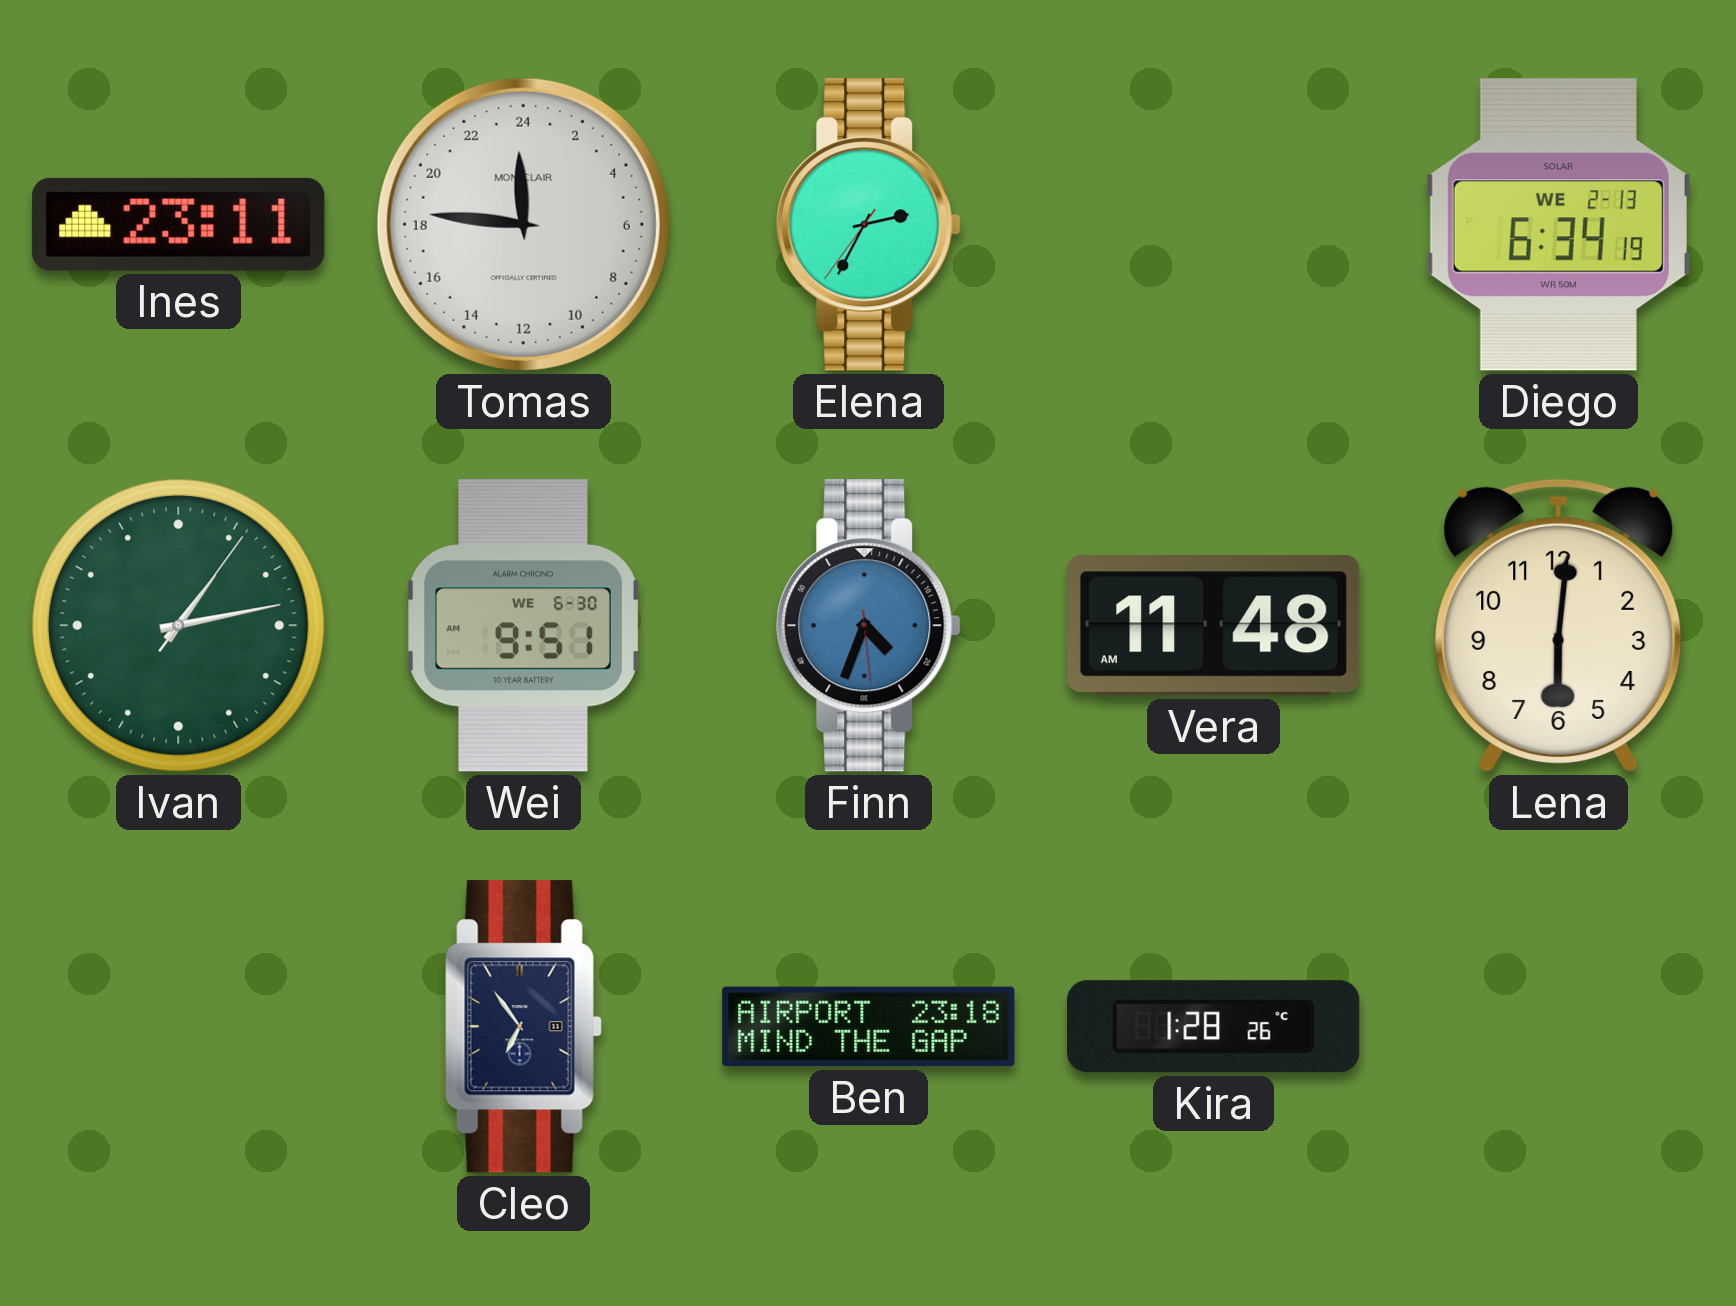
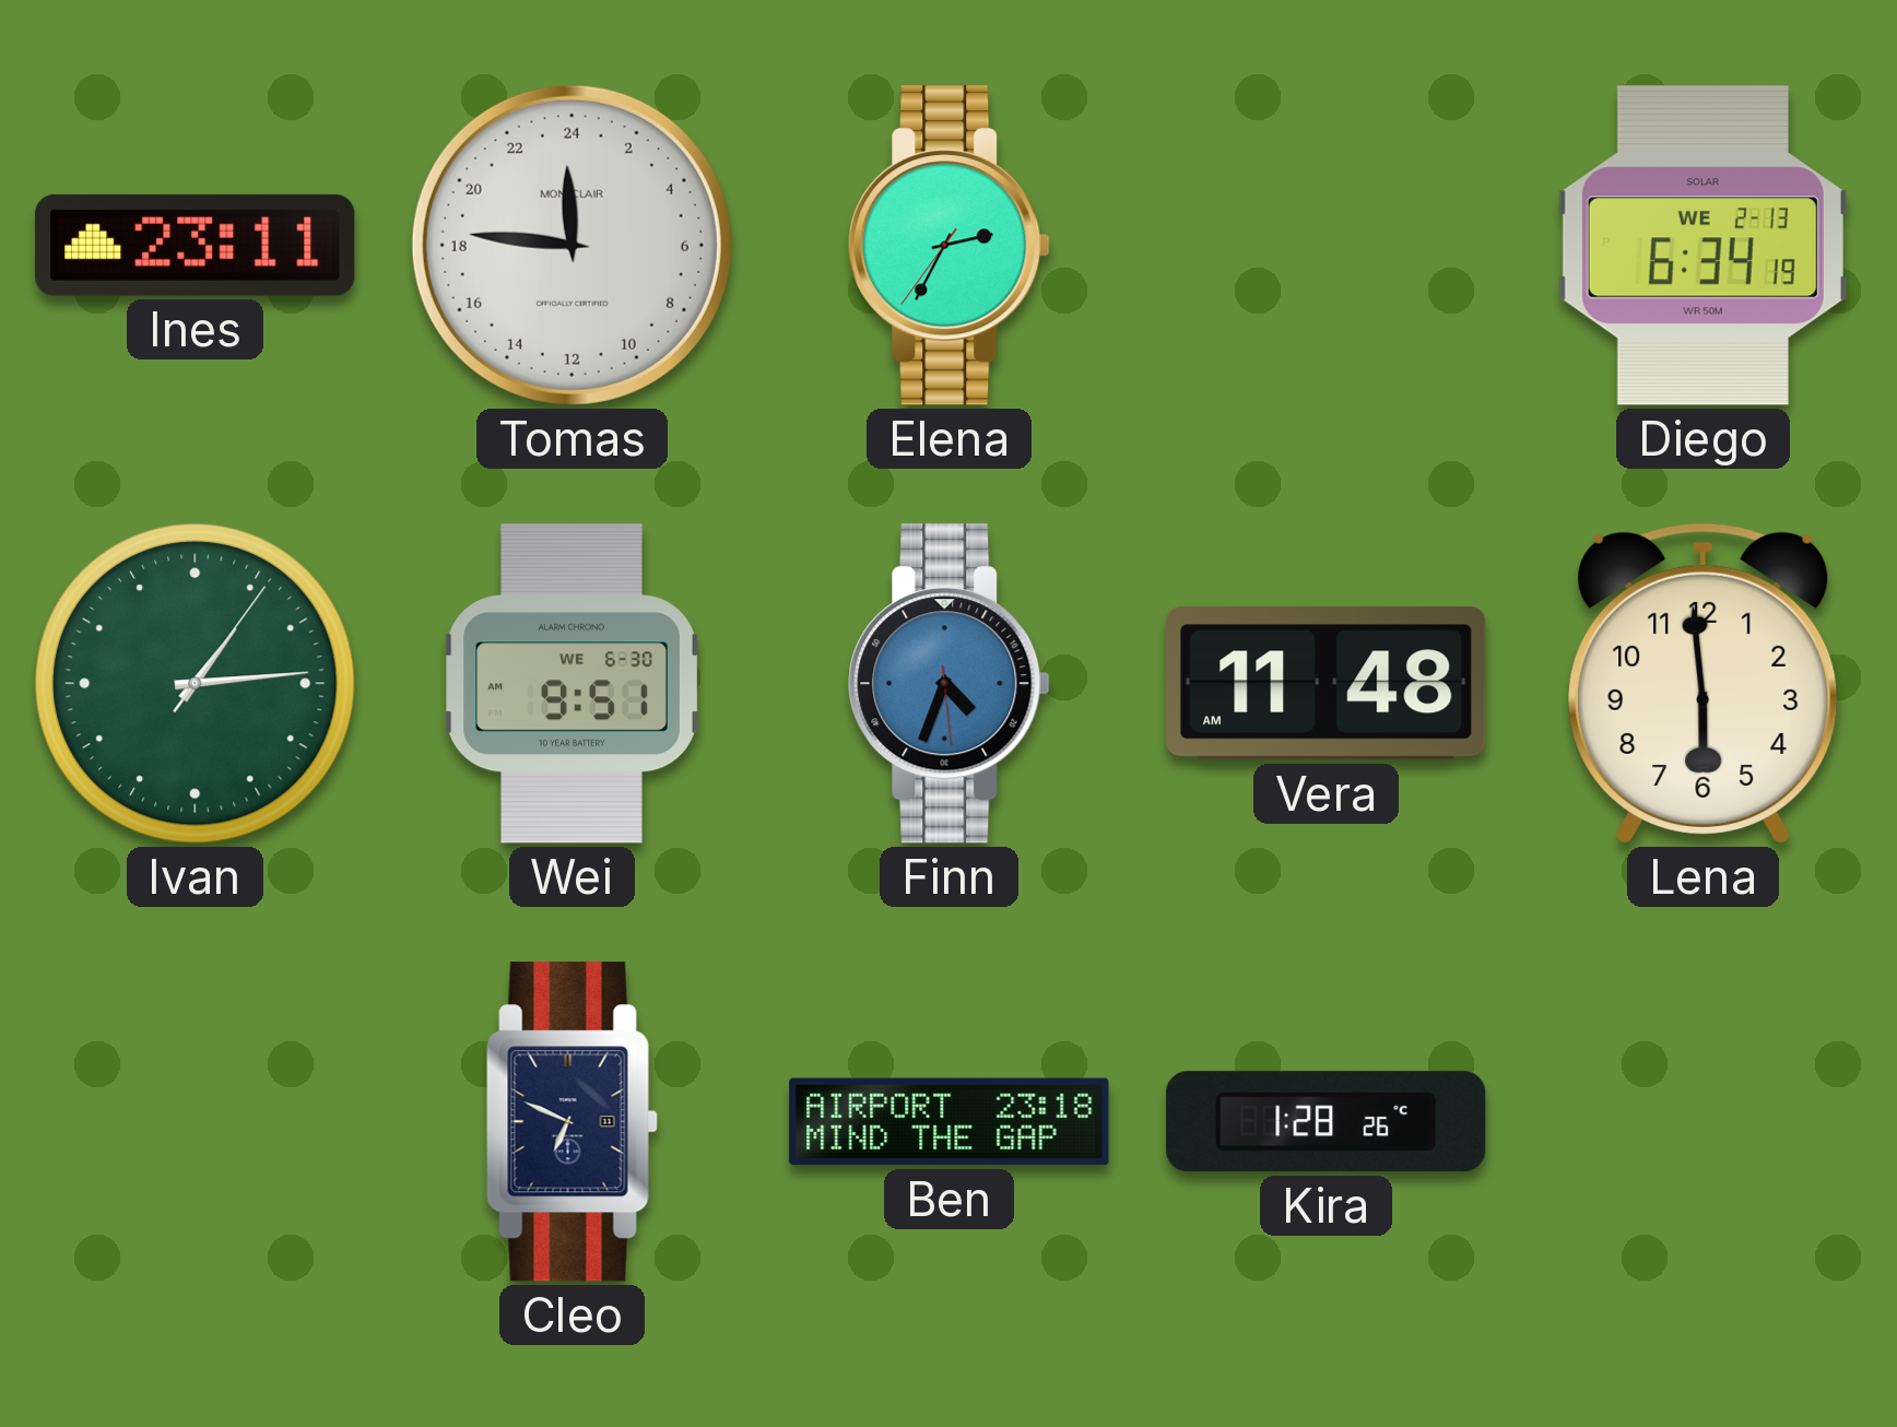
Ivan: 1:13 -> 1:14
Lena: 6:01 -> 5:59
Cleo: 6:54 -> 6:49
